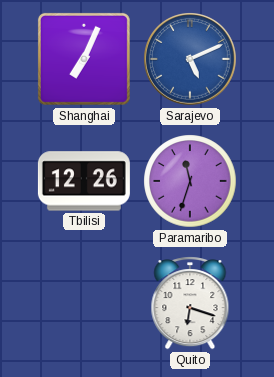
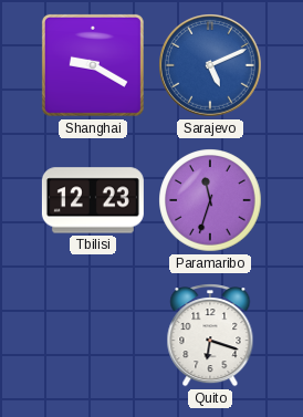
Shanghai: 7:04 -> 9:20
Tbilisi: 12:26 -> 12:23
